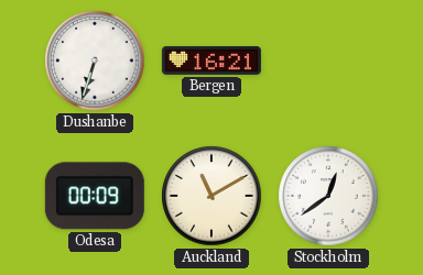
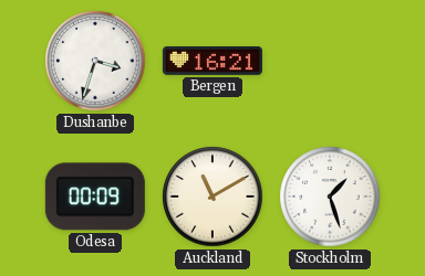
Dushanbe: 6:33 -> 3:33
Stockholm: 12:39 -> 1:27
